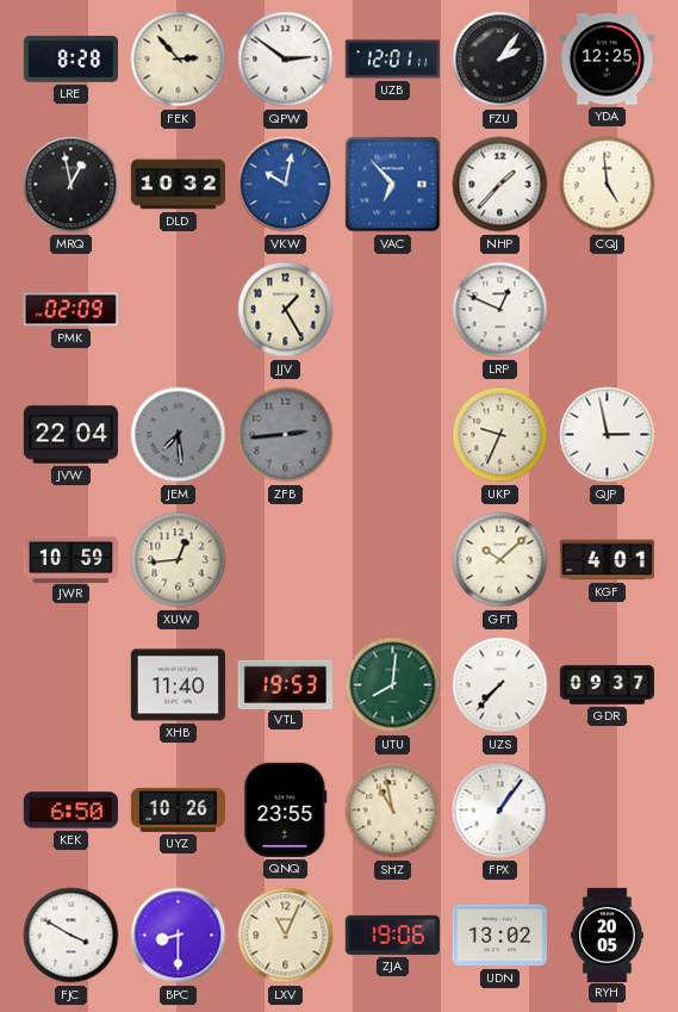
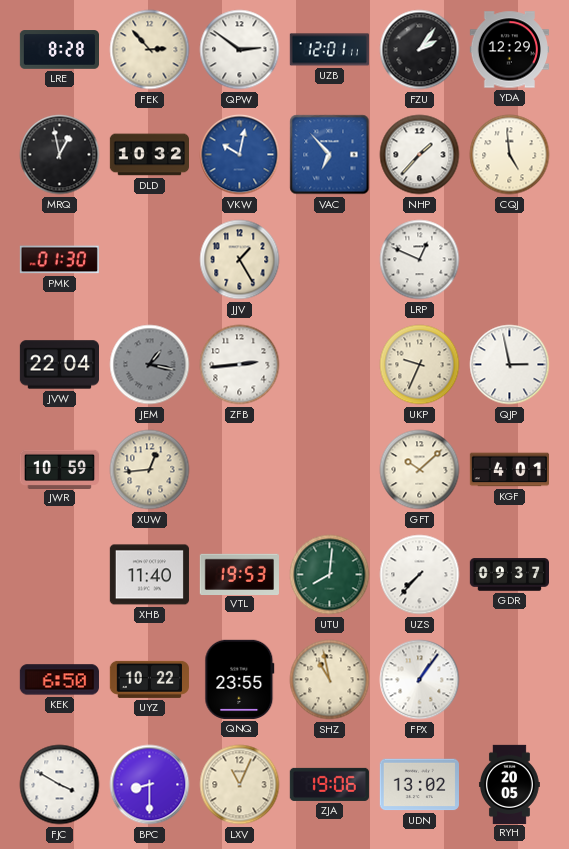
YDA: 12:25 -> 12:29
PMK: 02:09 -> 01:30
JEM: 7:29 -> 1:17
ZFB dial: grey -> white
UYZ: 10:26 -> 10:22
